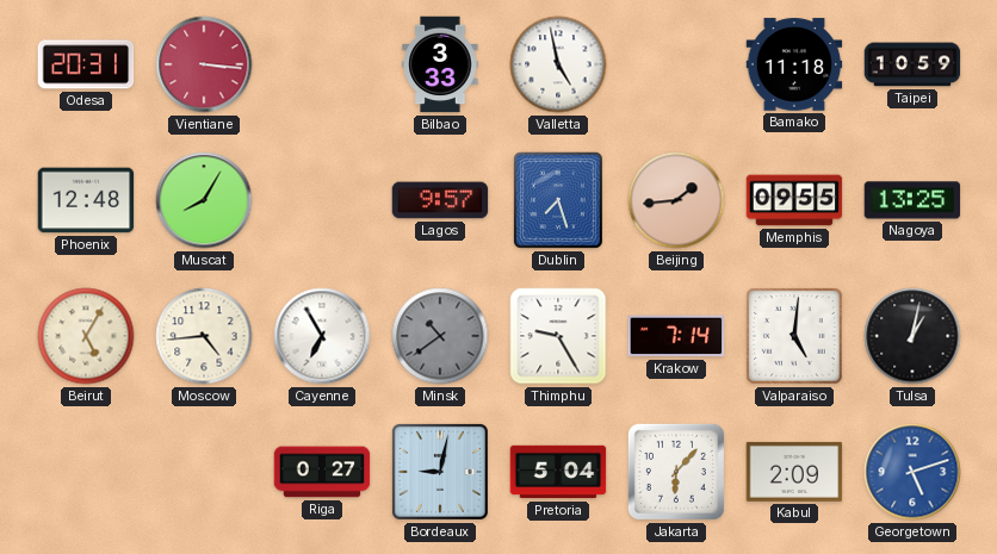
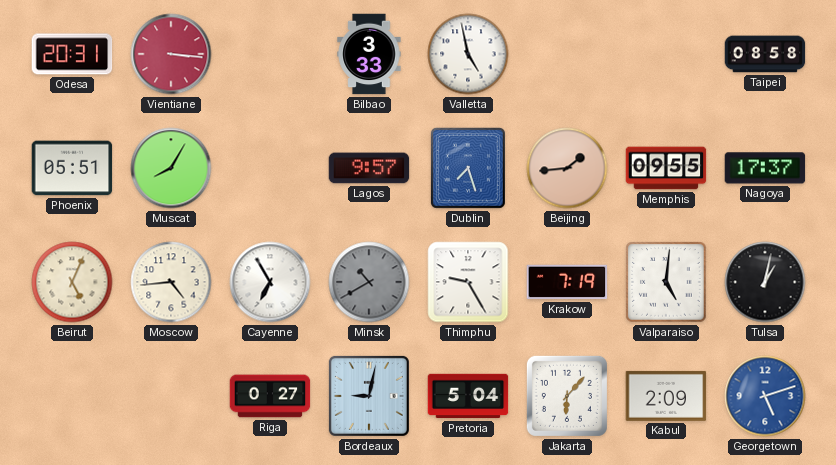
Bamako: 11:18 -> none
Taipei: 10:59 -> 08:58
Phoenix: 12:48 -> 05:51
Nagoya: 13:25 -> 17:37
Beirut: 5:05 -> 5:04
Minsk: 10:39 -> 10:40
Krakow: 7:14 -> 7:19
